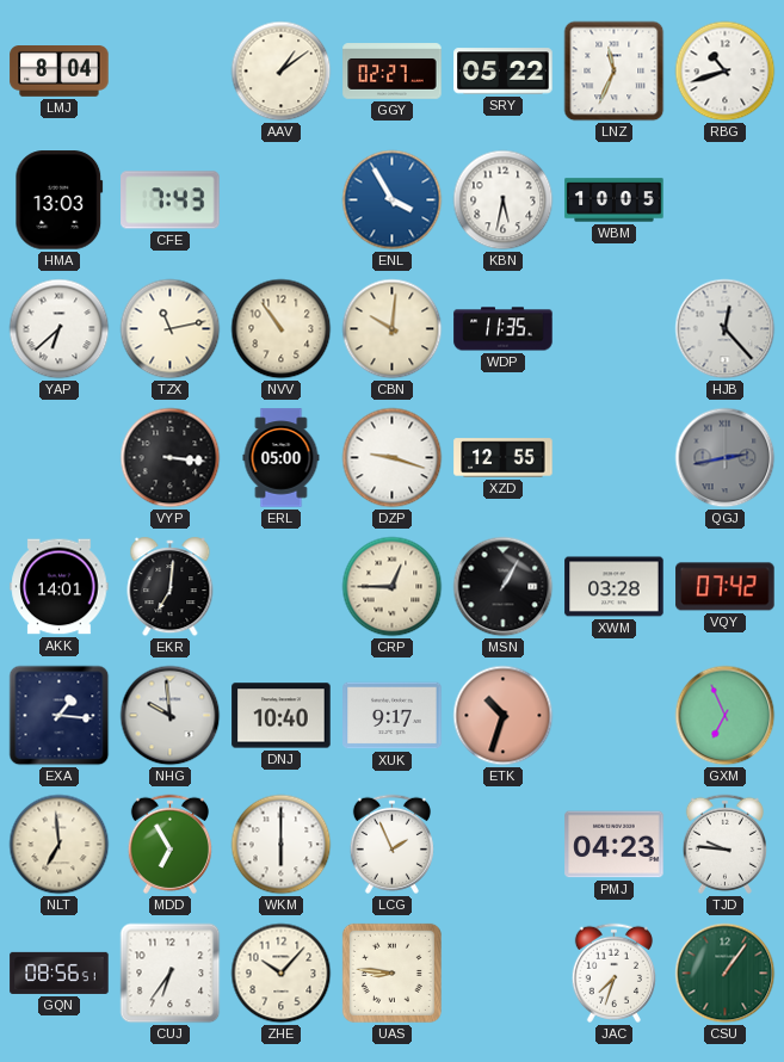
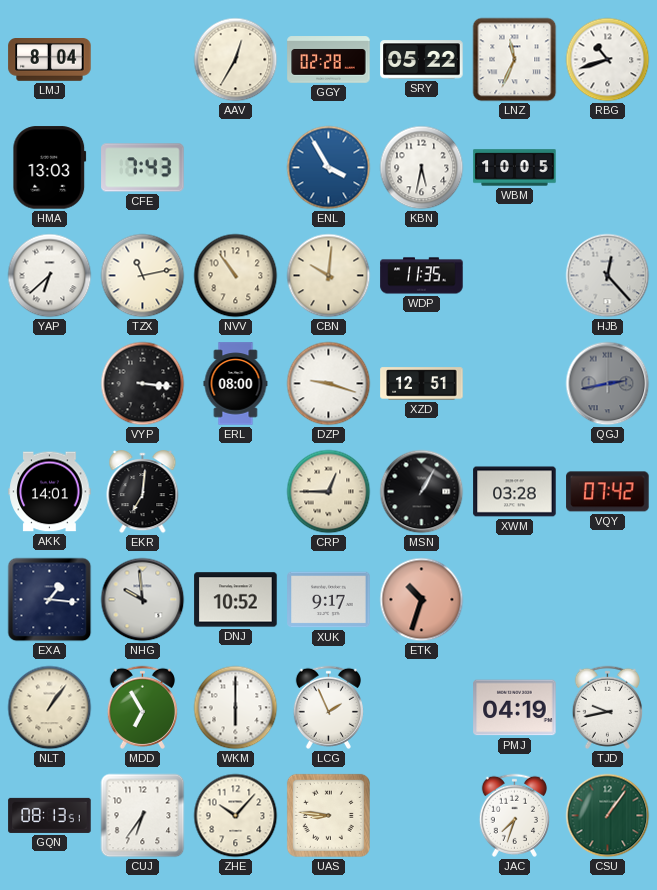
AAV: 1:09 -> 12:35
GGY: 02:27 -> 02:28
ERL: 05:00 -> 08:00
XZD: 12:55 -> 12:51
DNJ: 10:40 -> 10:52
GXM: 6:56 -> none
NLT: 6:59 -> 1:06
PMJ: 04:23 -> 04:19
TJD: 9:46 -> 9:43
GQN: 08:56 -> 08:13
